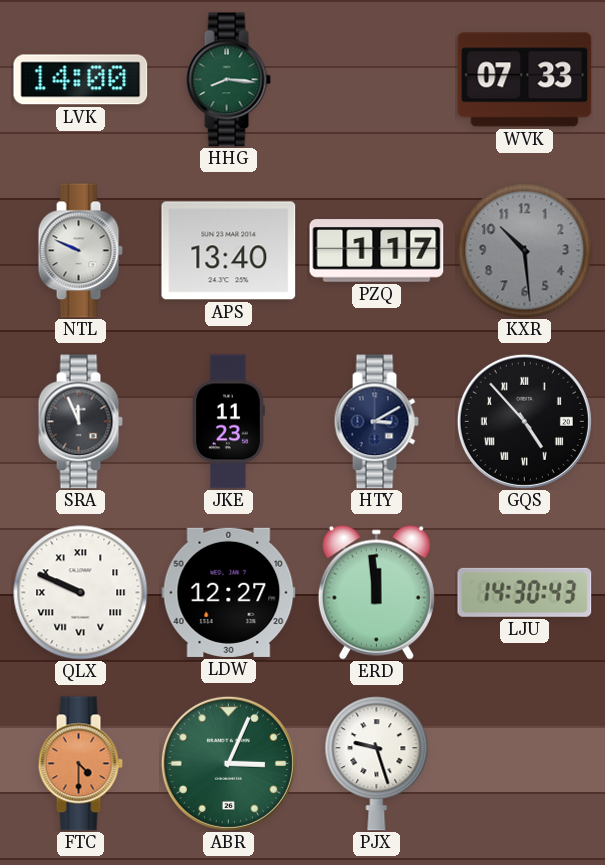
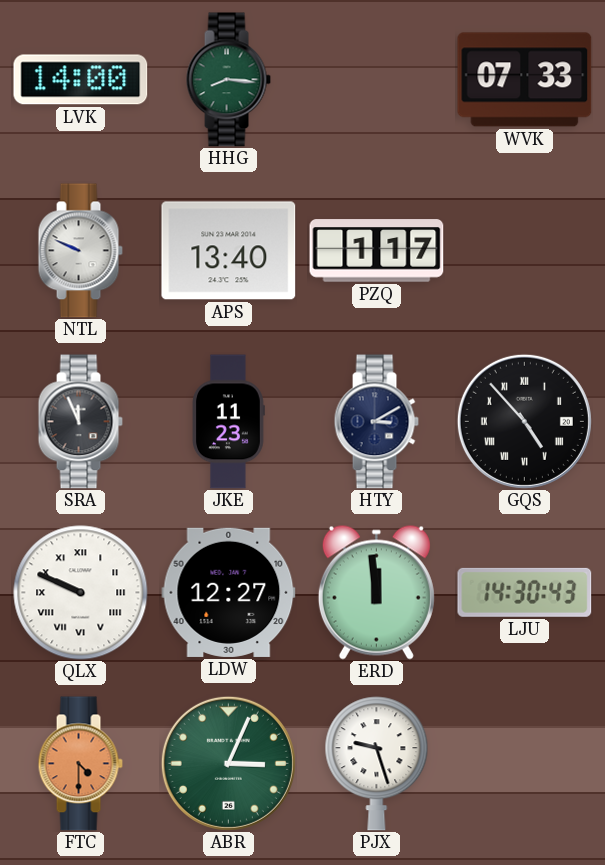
KXR: 10:29 -> none
